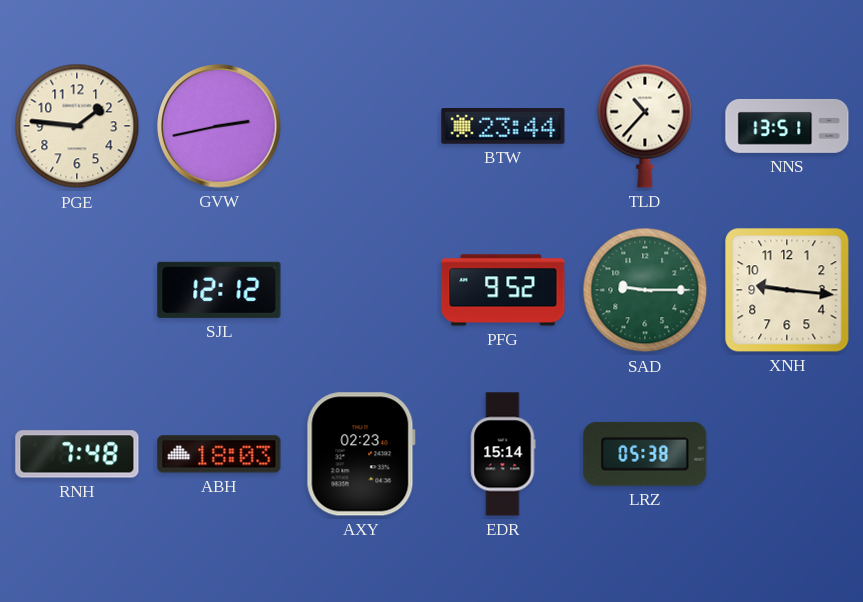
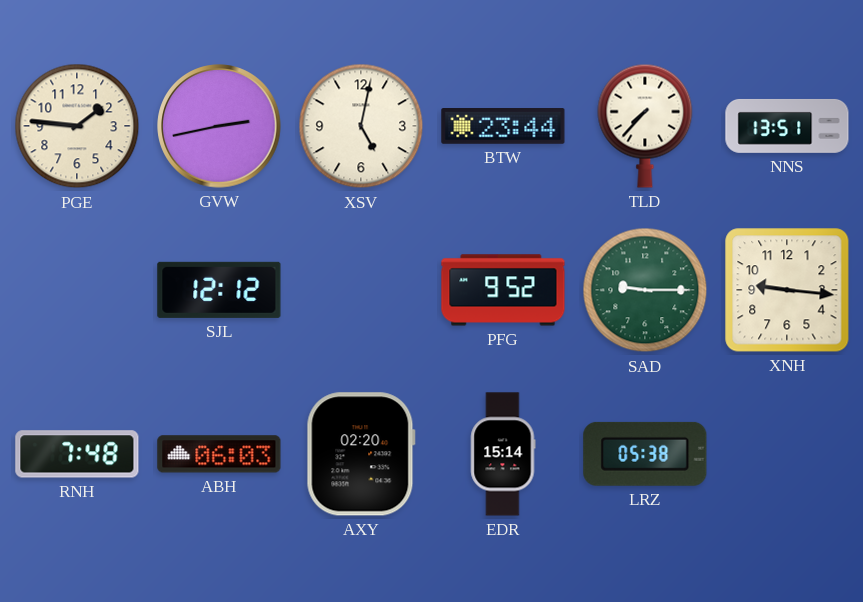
XSV: none -> 5:02
TLD: 10:37 -> 7:37
ABH: 18:03 -> 06:03
AXY: 02:23 -> 02:20
